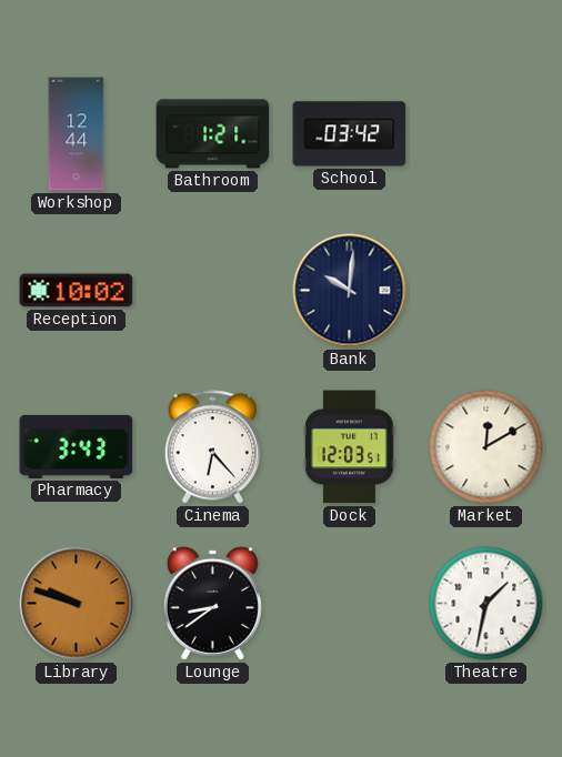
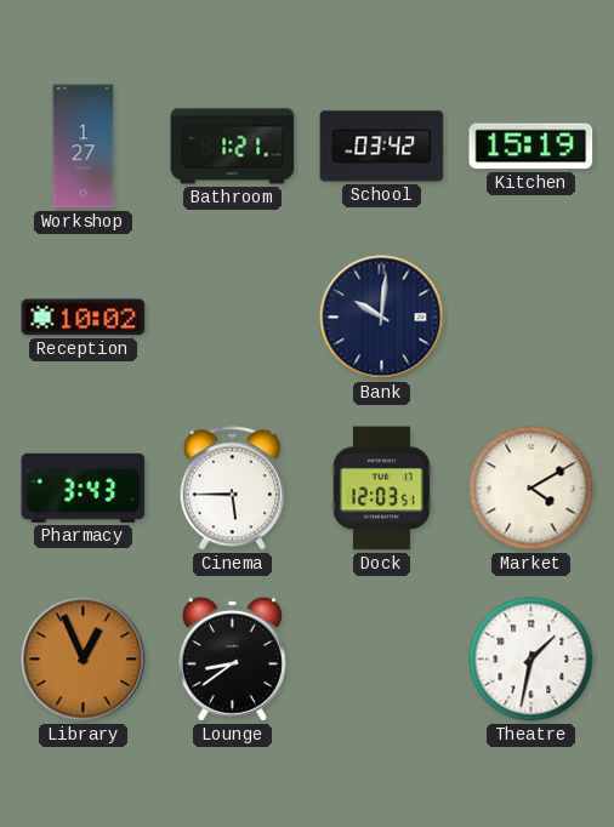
Workshop: 12:44 -> 1:27
Kitchen: none -> 15:19
Cinema: 6:23 -> 5:45
Market: 12:10 -> 4:10
Library: 9:48 -> 12:56
